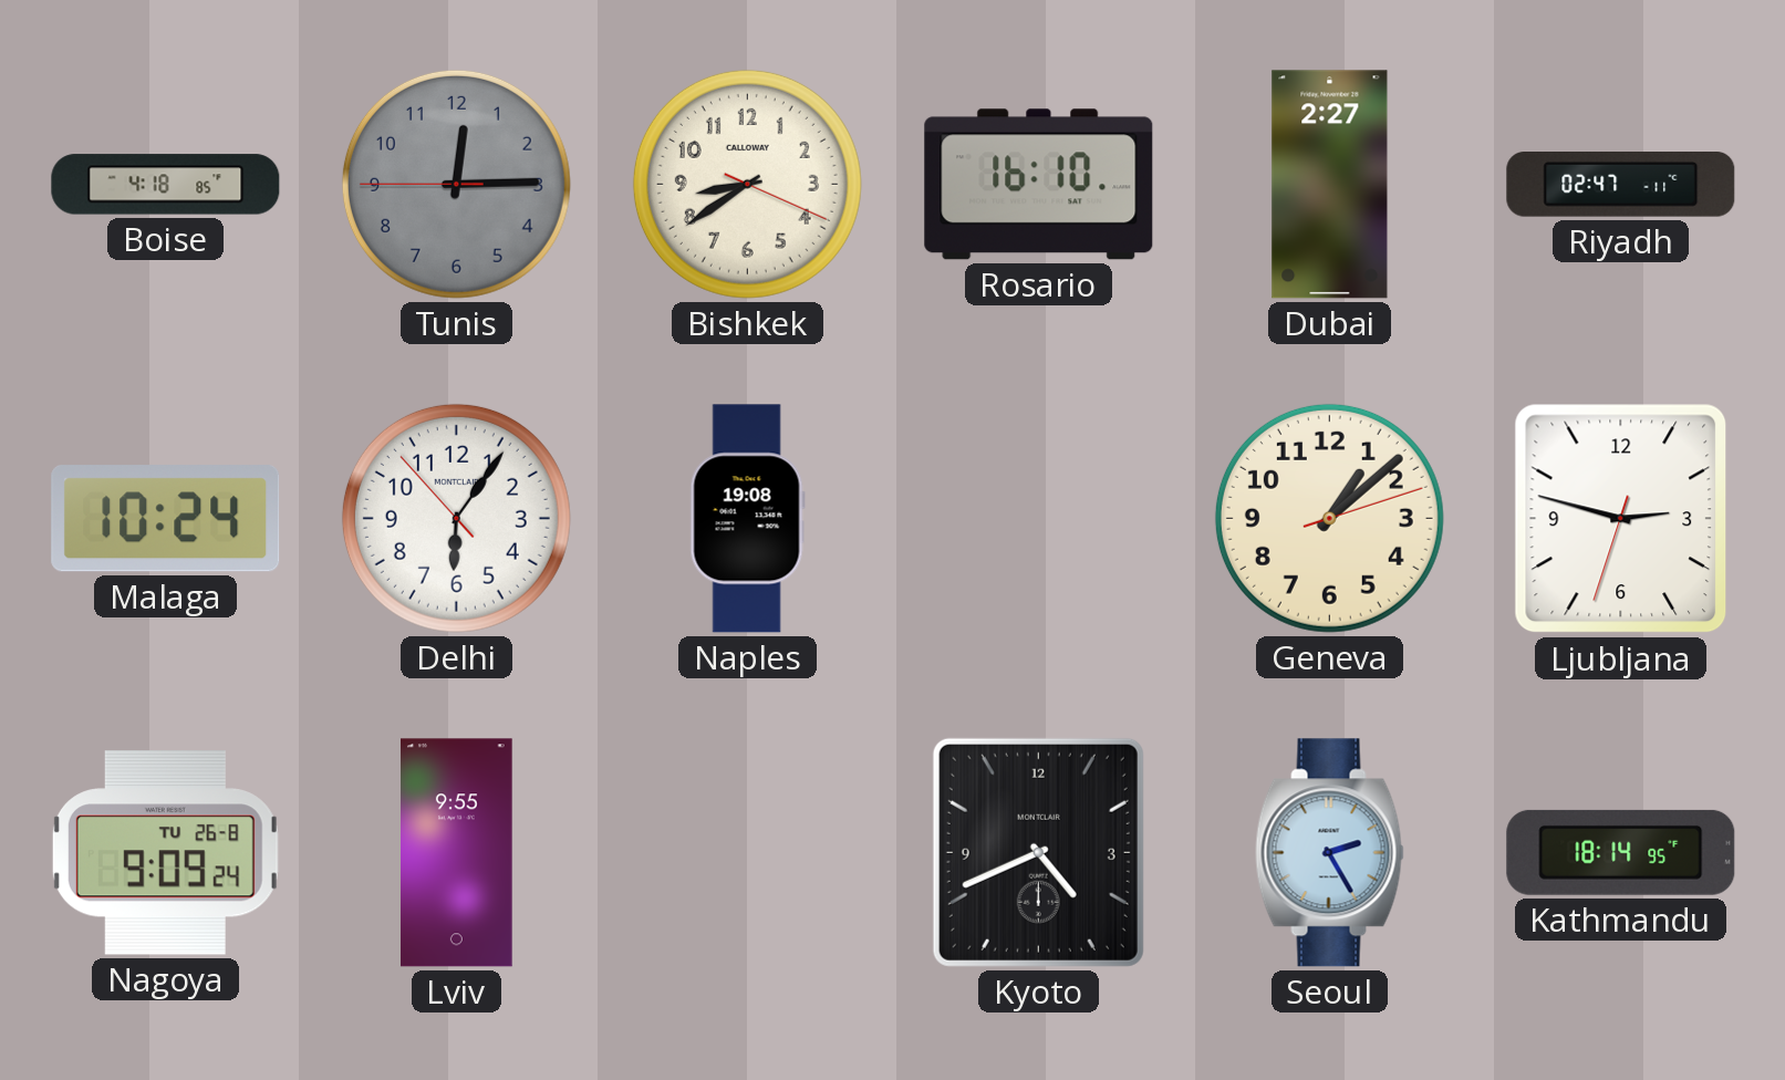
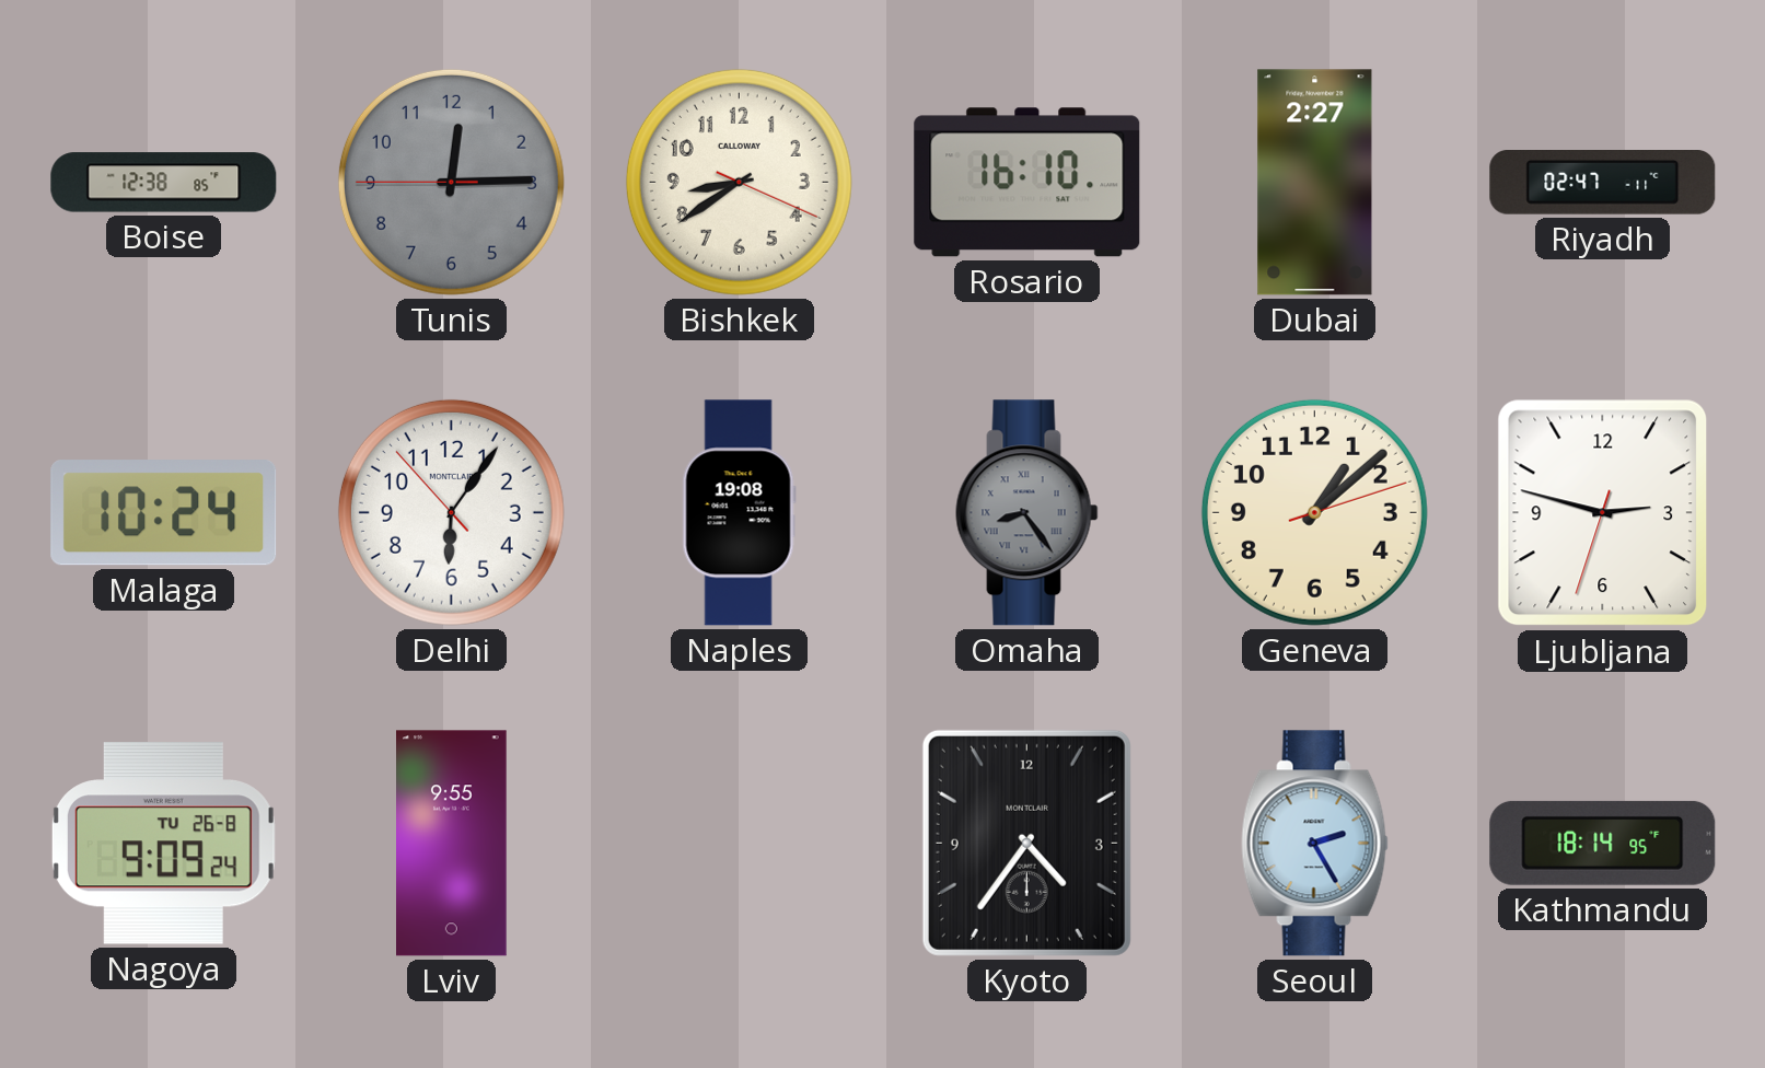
Boise: 4:18 -> 12:38
Omaha: none -> 8:24
Kyoto: 4:41 -> 4:36
